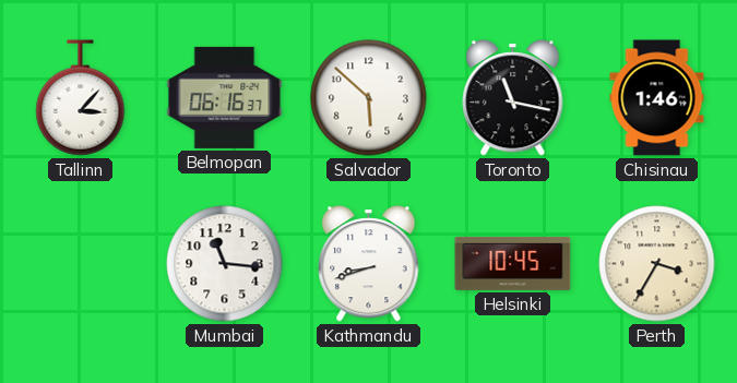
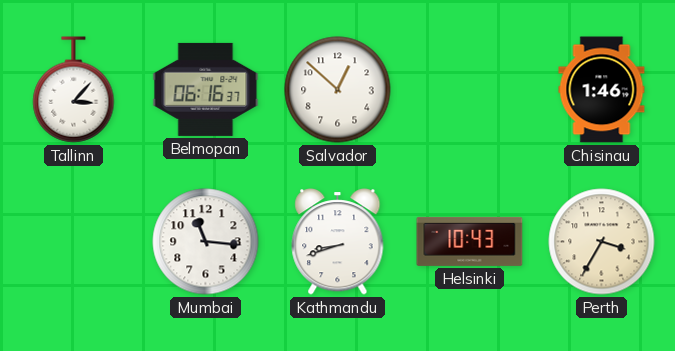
Salvador: 5:52 -> 12:52
Toronto: 11:17 -> none
Helsinki: 10:45 -> 10:43
